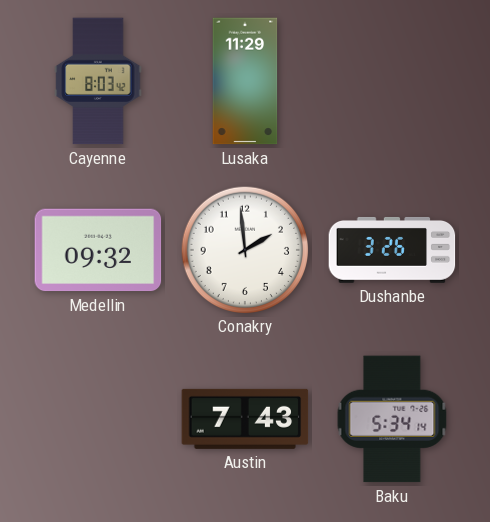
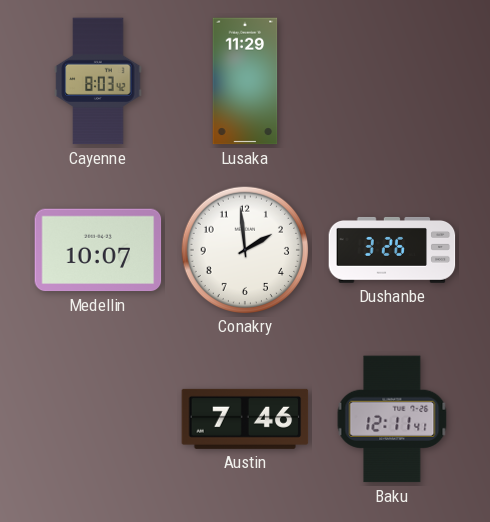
Medellin: 09:32 -> 10:07
Austin: 7:43 -> 7:46
Baku: 5:34 -> 12:11
